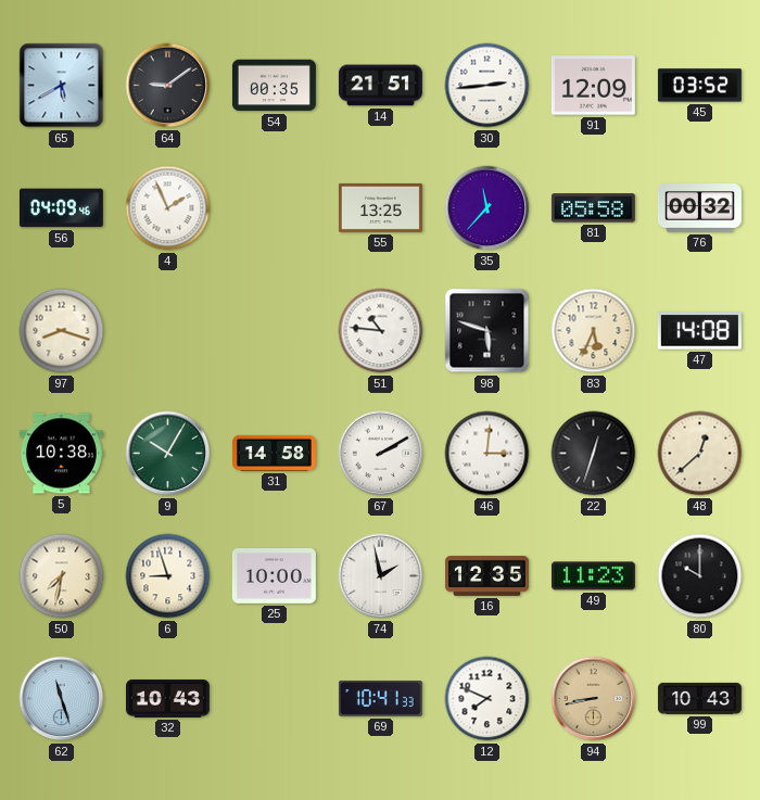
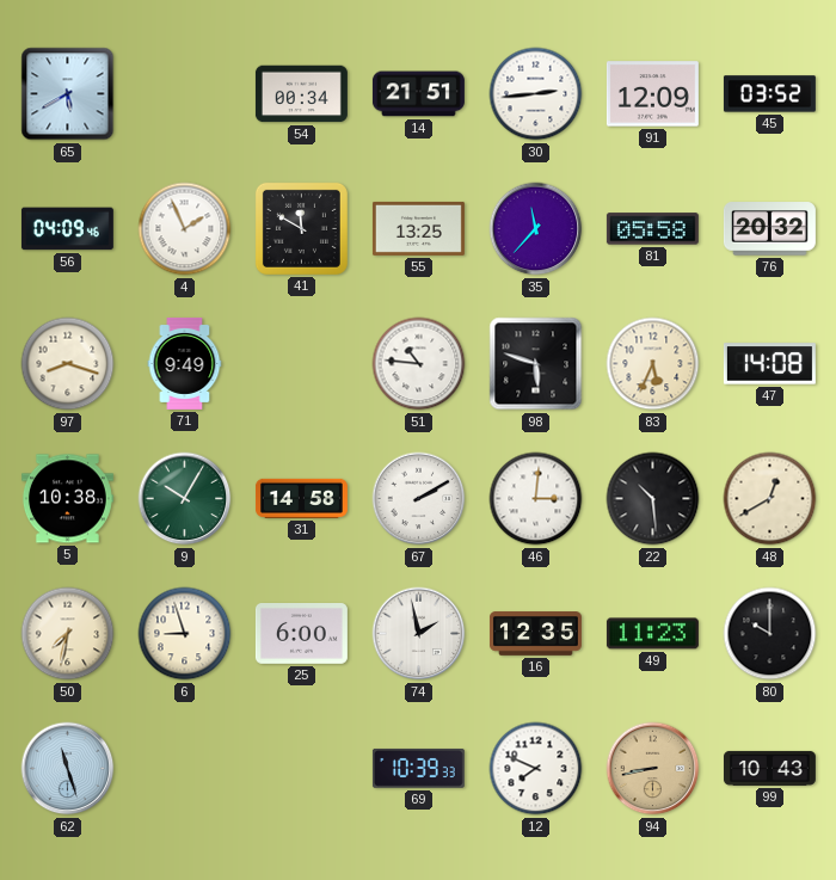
64: 9:09 -> none
54: 00:35 -> 00:34
41: none -> 11:50
76: 00:32 -> 20:32
71: none -> 9:49
22: 12:33 -> 10:29
48: 12:38 -> 12:40
25: 10:00 -> 6:00
32: 10:43 -> none
69: 10:41 -> 10:39
